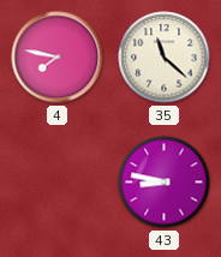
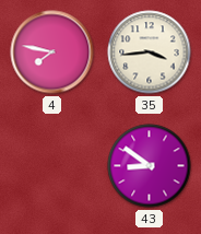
35: 11:22 -> 3:44
43: 8:47 -> 8:51
